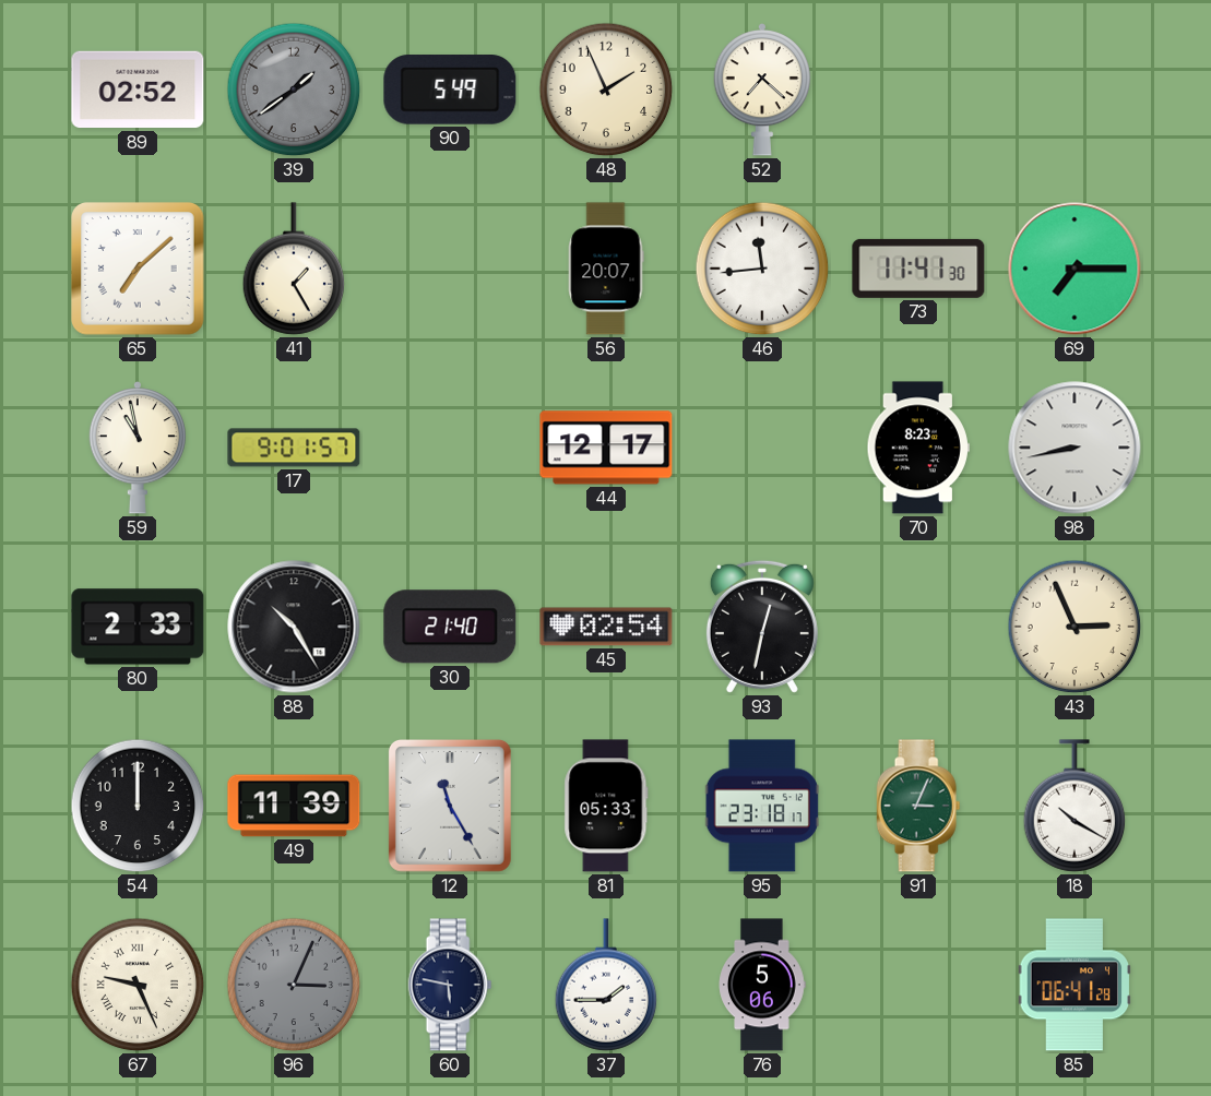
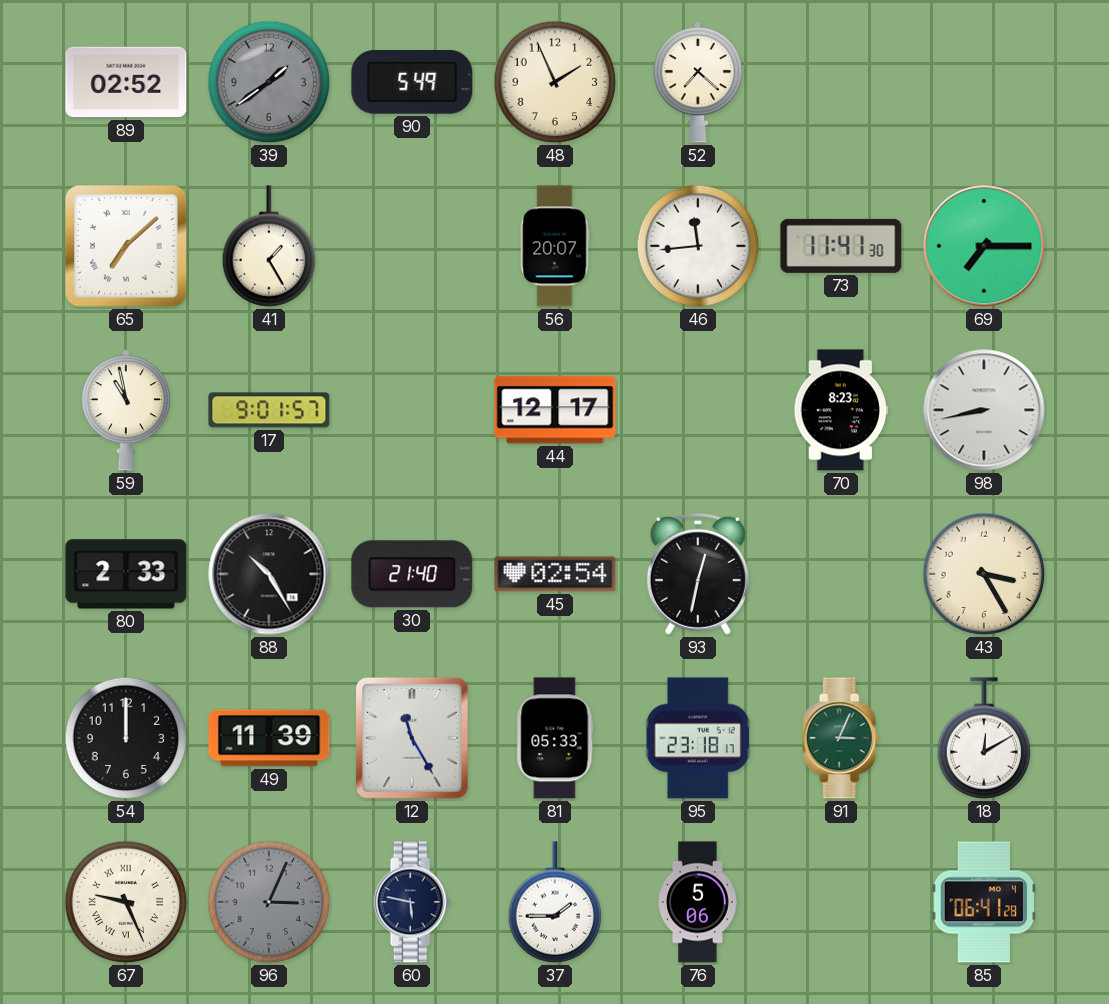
43: 2:56 -> 3:25
18: 10:20 -> 12:10
